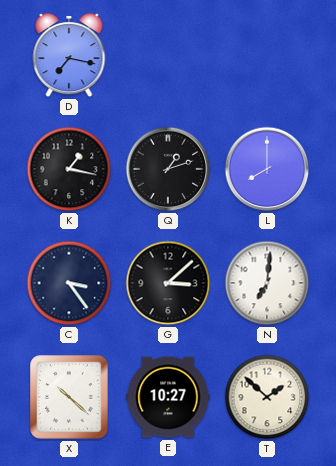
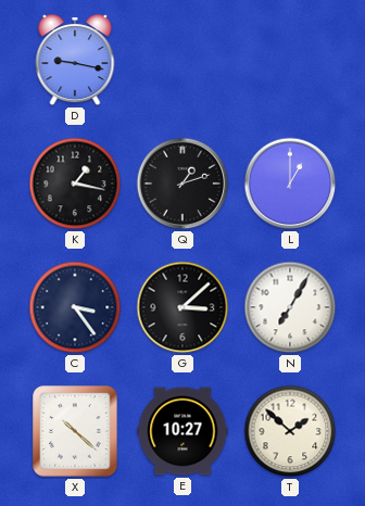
D: 7:17 -> 9:17
L: 8:00 -> 1:00
N: 7:01 -> 7:05
